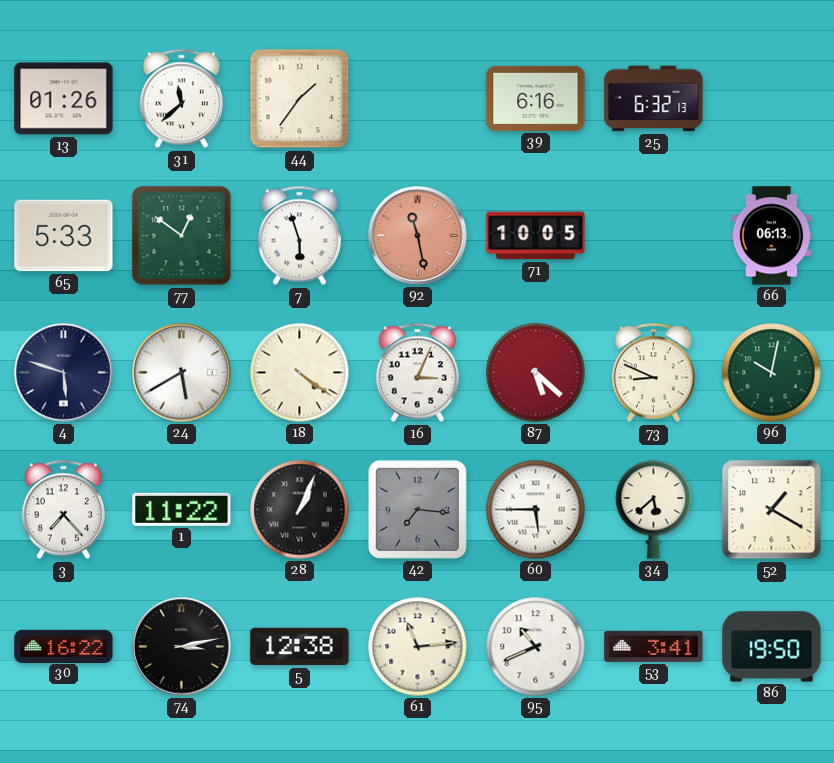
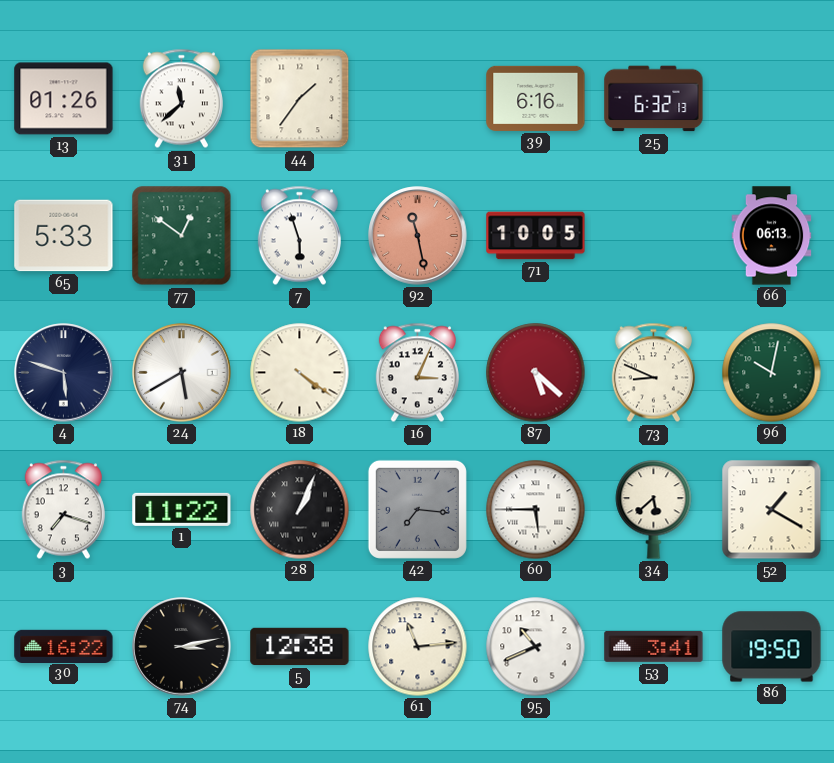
3: 7:23 -> 7:18
